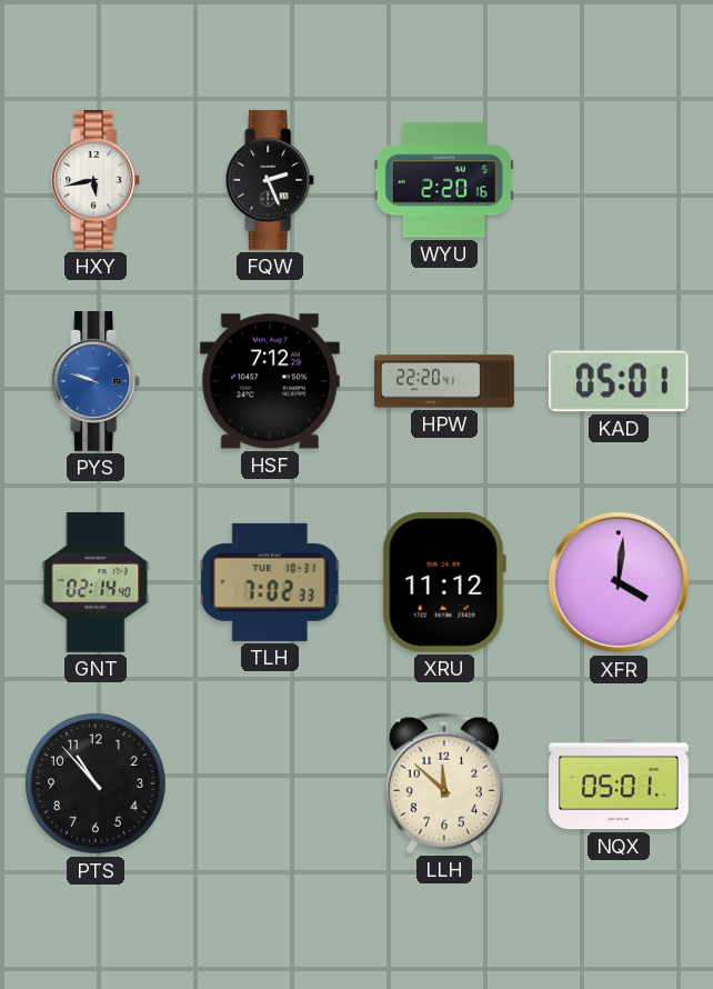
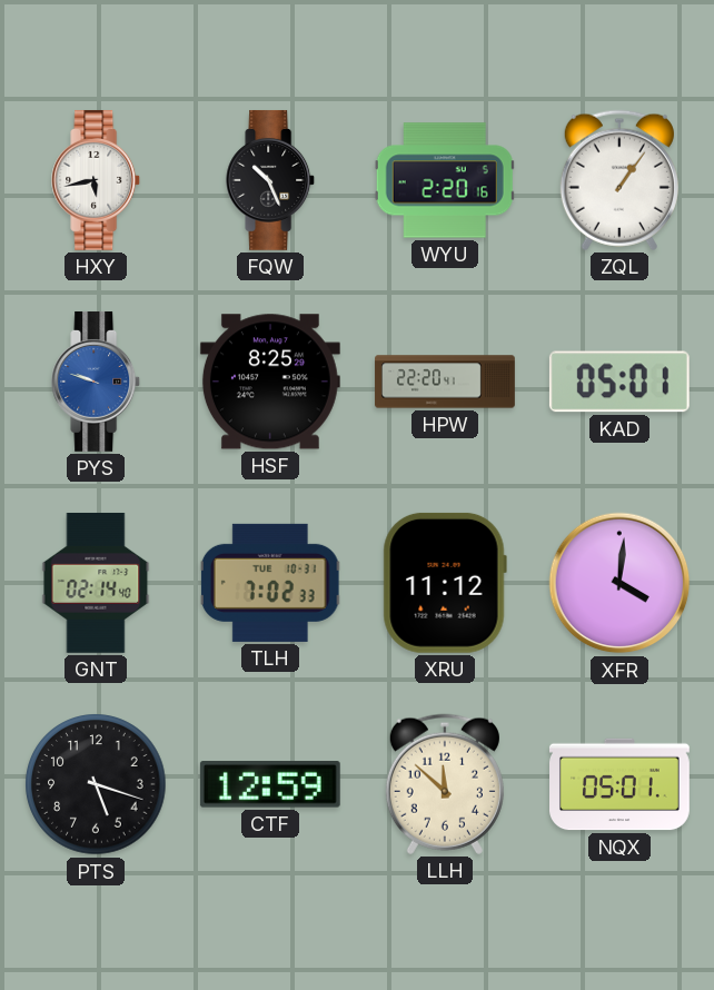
FQW: 2:26 -> 10:26
ZQL: none -> 1:06
HSF: 7:12 -> 8:25
PTS: 10:53 -> 5:18
CTF: none -> 12:59
